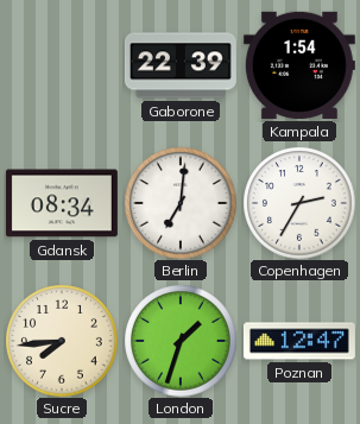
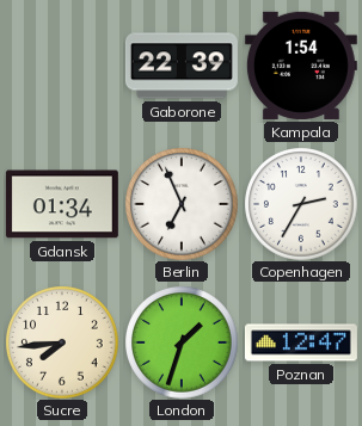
Gdansk: 08:34 -> 01:34
Berlin: 7:01 -> 6:56
